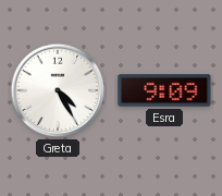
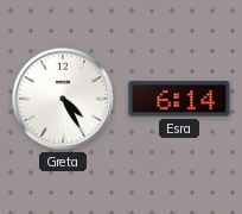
Esra: 9:09 -> 6:14
